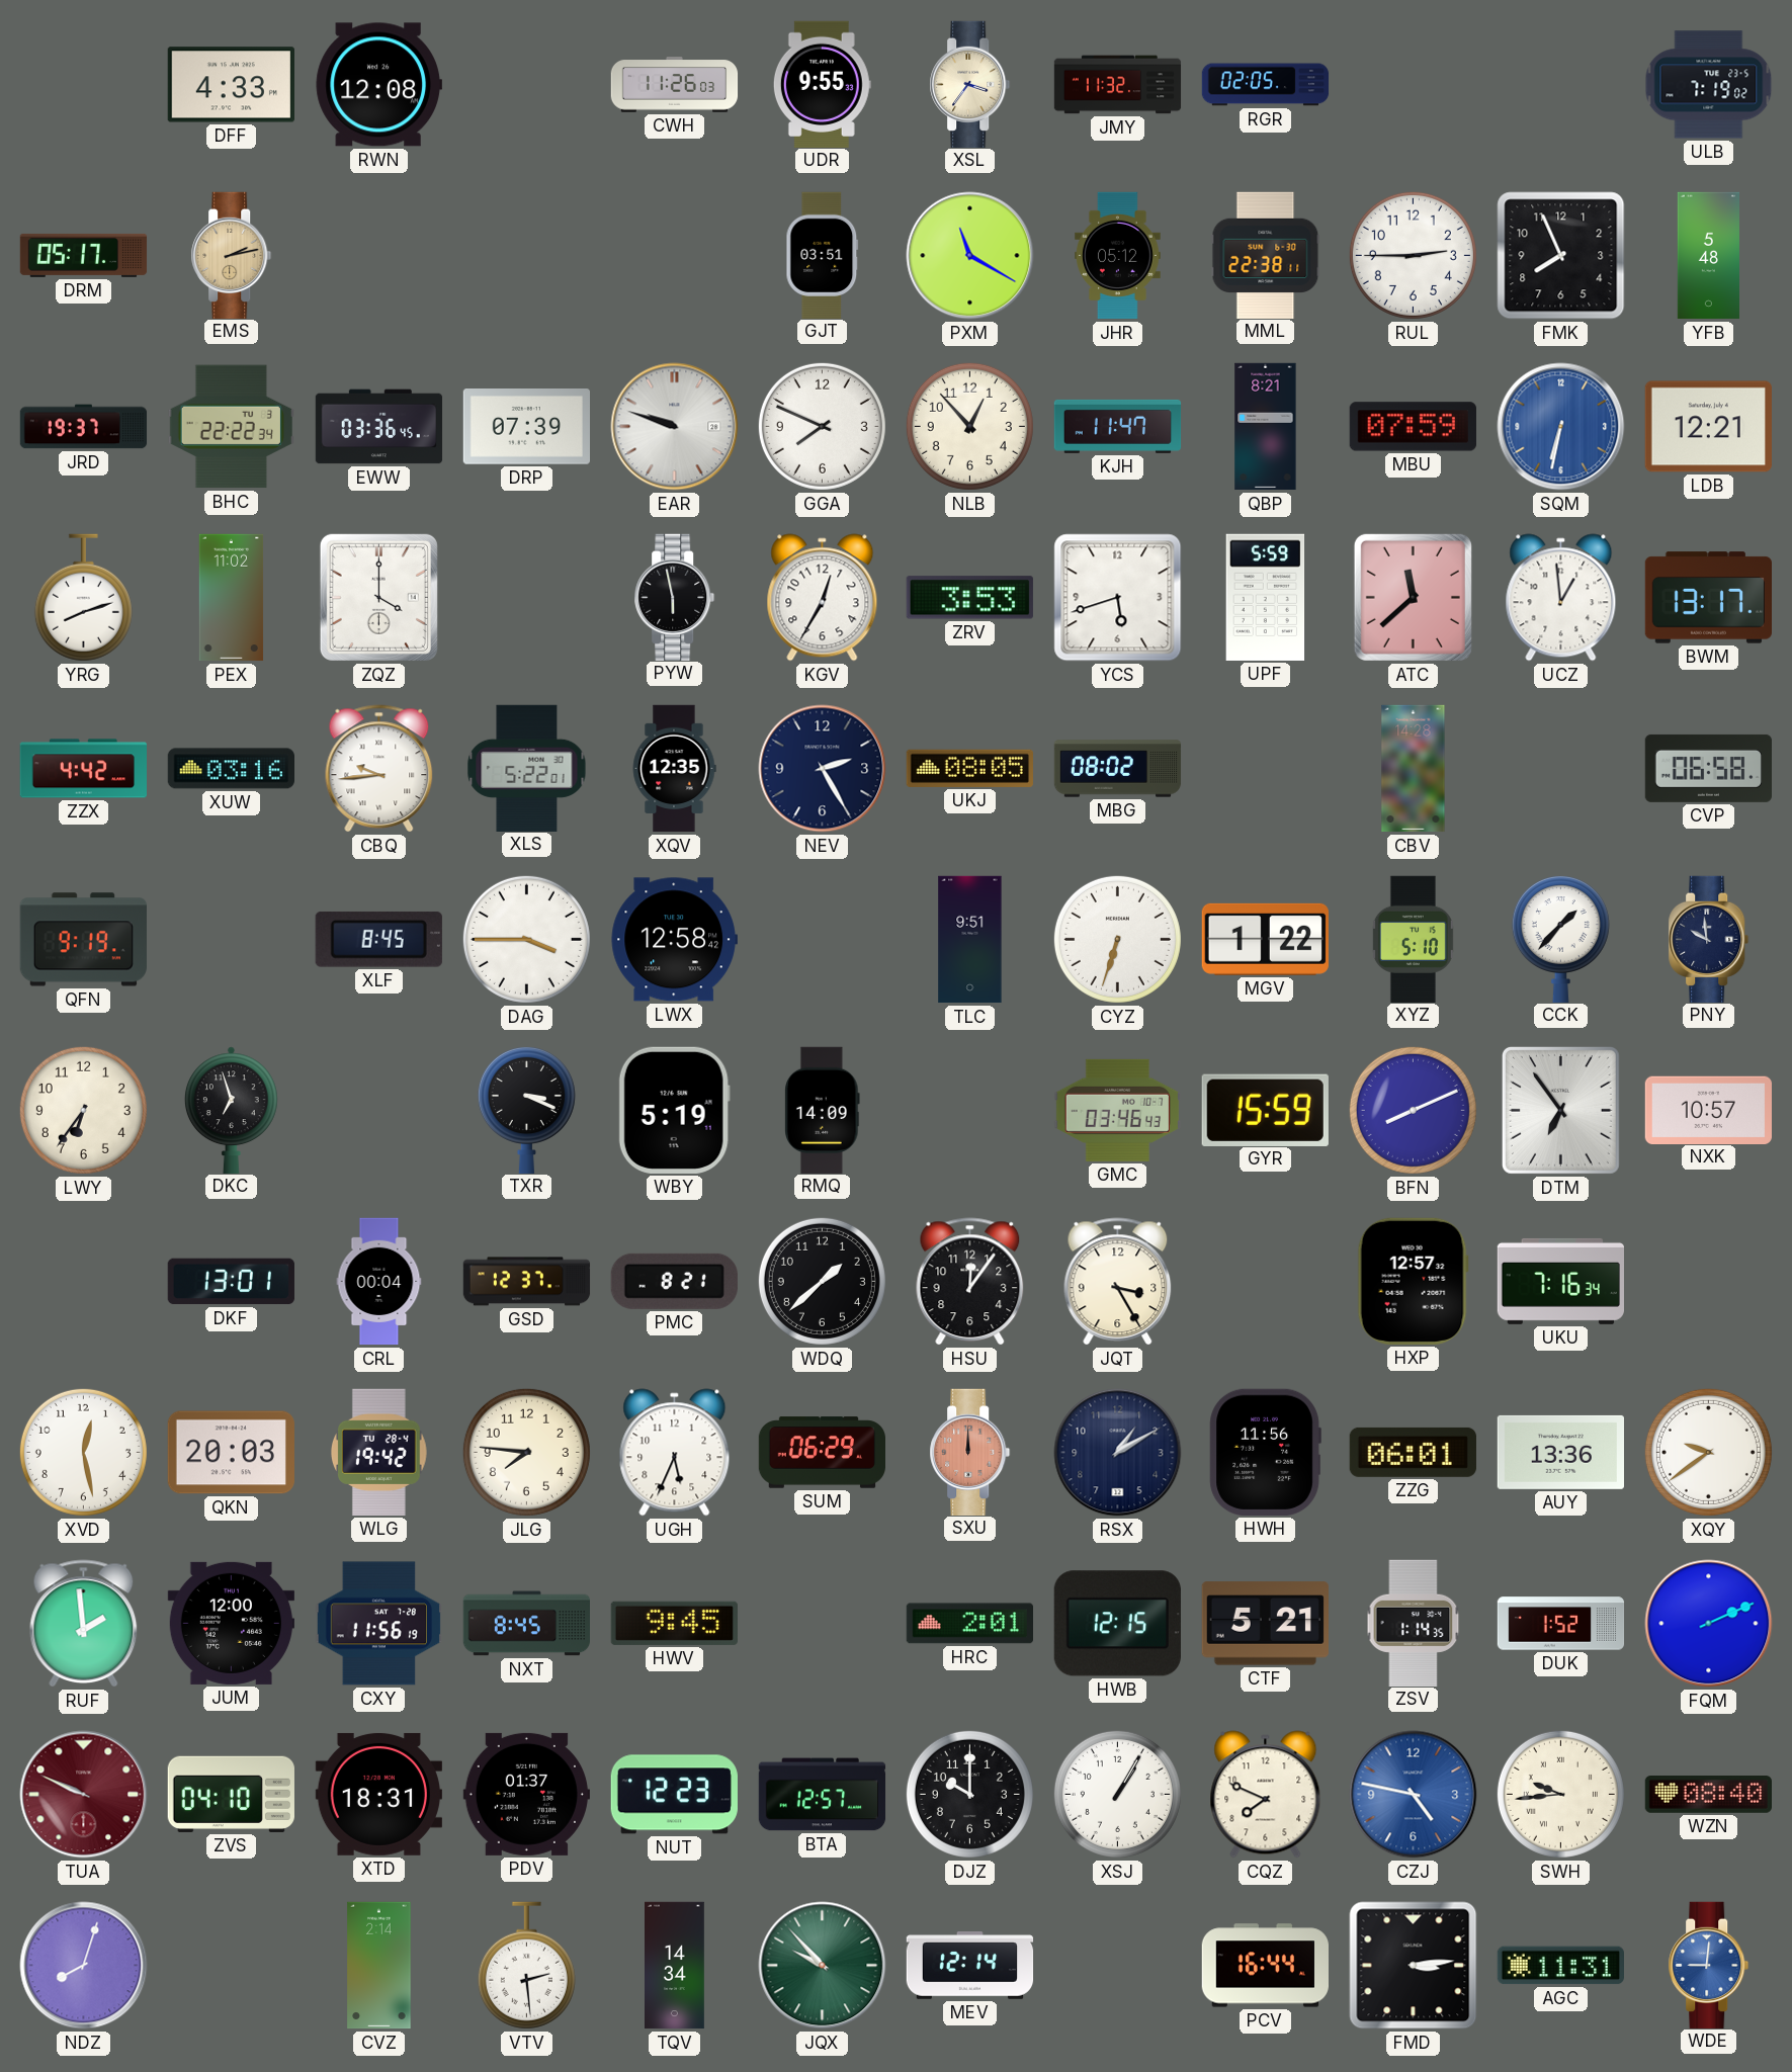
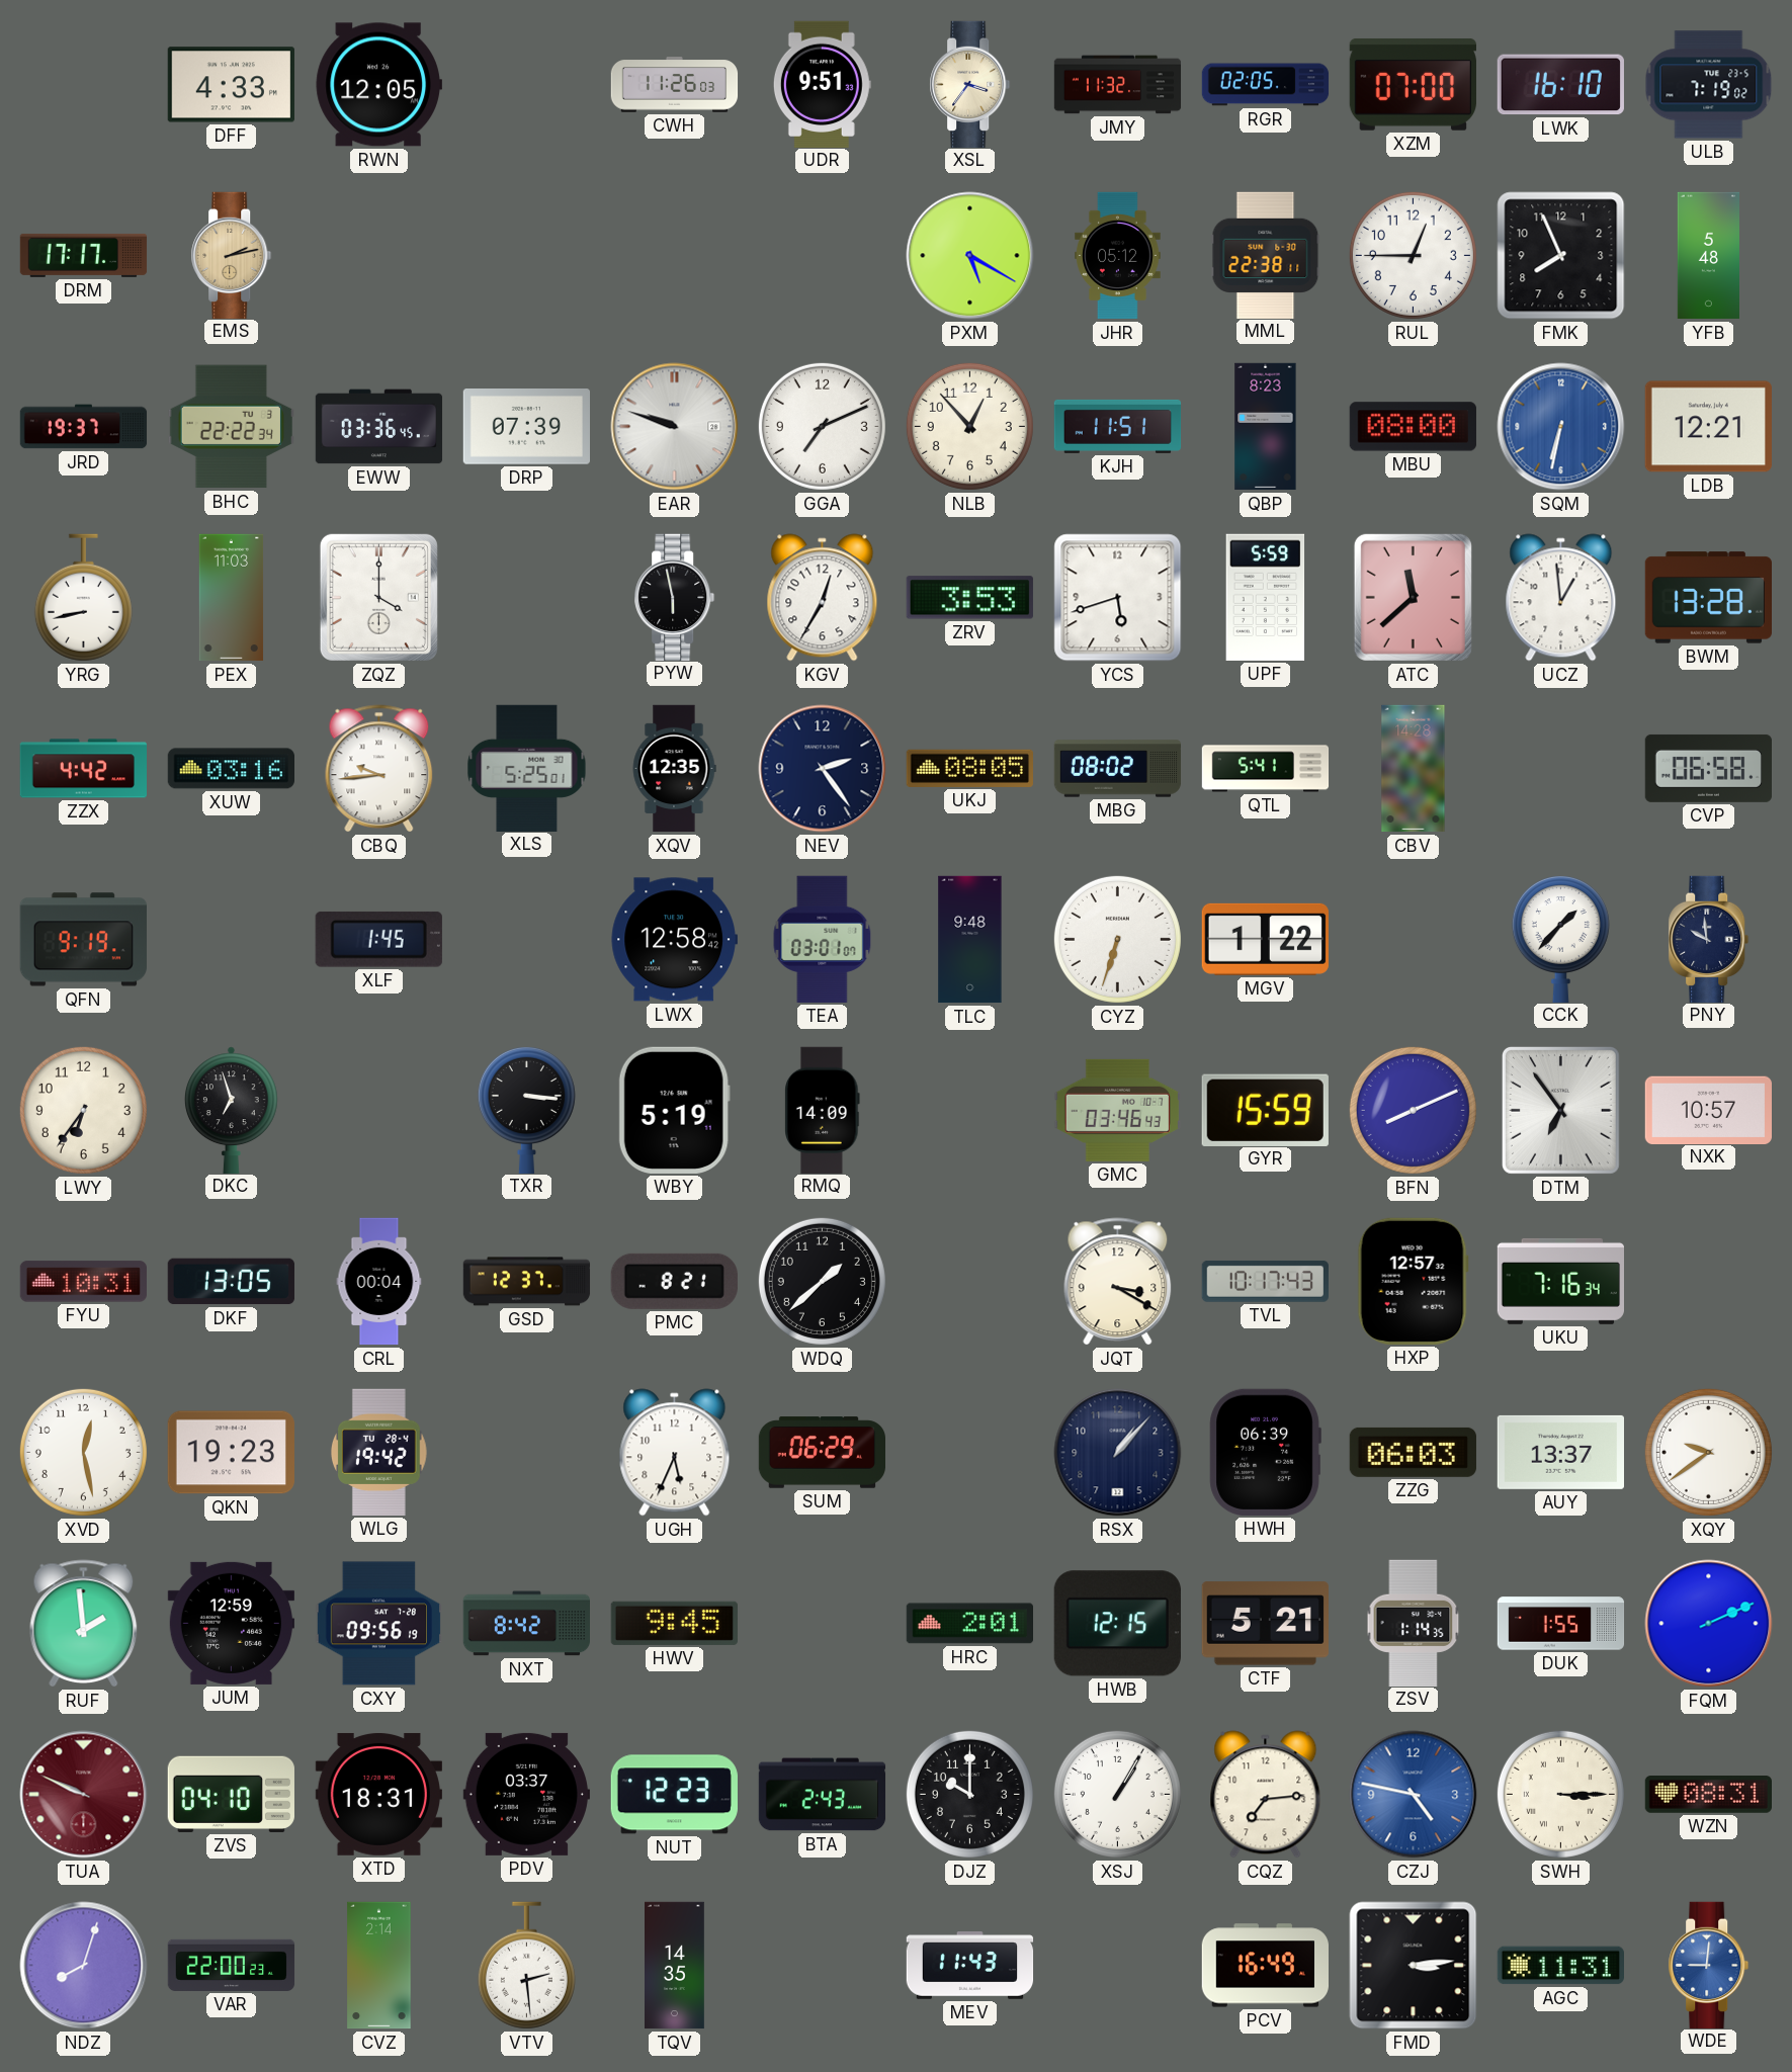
RWN: 12:08 -> 12:05
UDR: 9:55 -> 9:51
XZM: none -> 07:00
LWK: none -> 16:10
DRM: 05:17 -> 17:17
GJT: 03:51 -> none
PXM: 11:20 -> 5:20
RUL: 2:45 -> 12:45
GGA: 7:49 -> 7:11
KJH: 11:47 -> 11:51
QBP: 8:21 -> 8:23
MBU: 07:59 -> 08:00
YRG: 8:12 -> 8:43
PEX: 11:02 -> 11:03
BWM: 13:17 -> 13:28
XLS: 5:22 -> 5:25
NEV: 2:25 -> 2:24
QTL: none -> 5:41
XLF: 8:45 -> 1:45
DAG: 3:45 -> none
TEA: none -> 03:01
TLC: 9:51 -> 9:48
XYZ: 5:10 -> none
TXR: 3:19 -> 3:16
FYU: none -> 10:31
DKF: 13:01 -> 13:05
HSU: 12:06 -> none
JQT: 3:25 -> 3:20
TVL: none -> 10:17
QKN: 20:03 -> 19:23
JLG: 7:46 -> none
SXU: 12:00 -> none
RSX: 1:10 -> 1:07
HWH: 11:56 -> 06:39
ZZG: 06:01 -> 06:03
AUY: 13:36 -> 13:37
JUM: 12:00 -> 12:59
CXY: 11:56 -> 09:56
NXT: 8:45 -> 8:42
DUK: 1:52 -> 1:55
PDV: 01:37 -> 03:37
BTA: 12:57 -> 2:43
CQZ: 7:49 -> 7:14
SWH: 9:44 -> 3:15
WZN: 08:40 -> 08:31
VAR: none -> 22:00
TQV: 14:34 -> 14:35
JQX: 9:53 -> none
MEV: 12:14 -> 11:43
PCV: 16:44 -> 16:49
